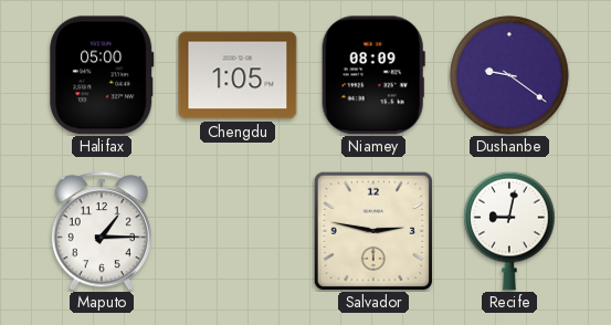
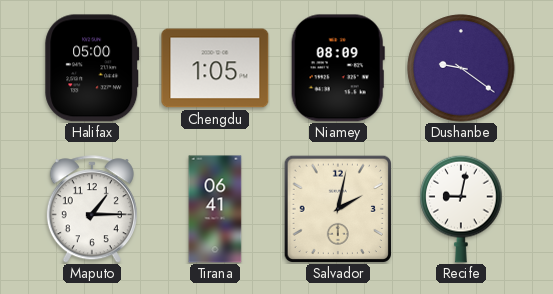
Tirana: none -> 06:41
Salvador: 2:47 -> 2:02
